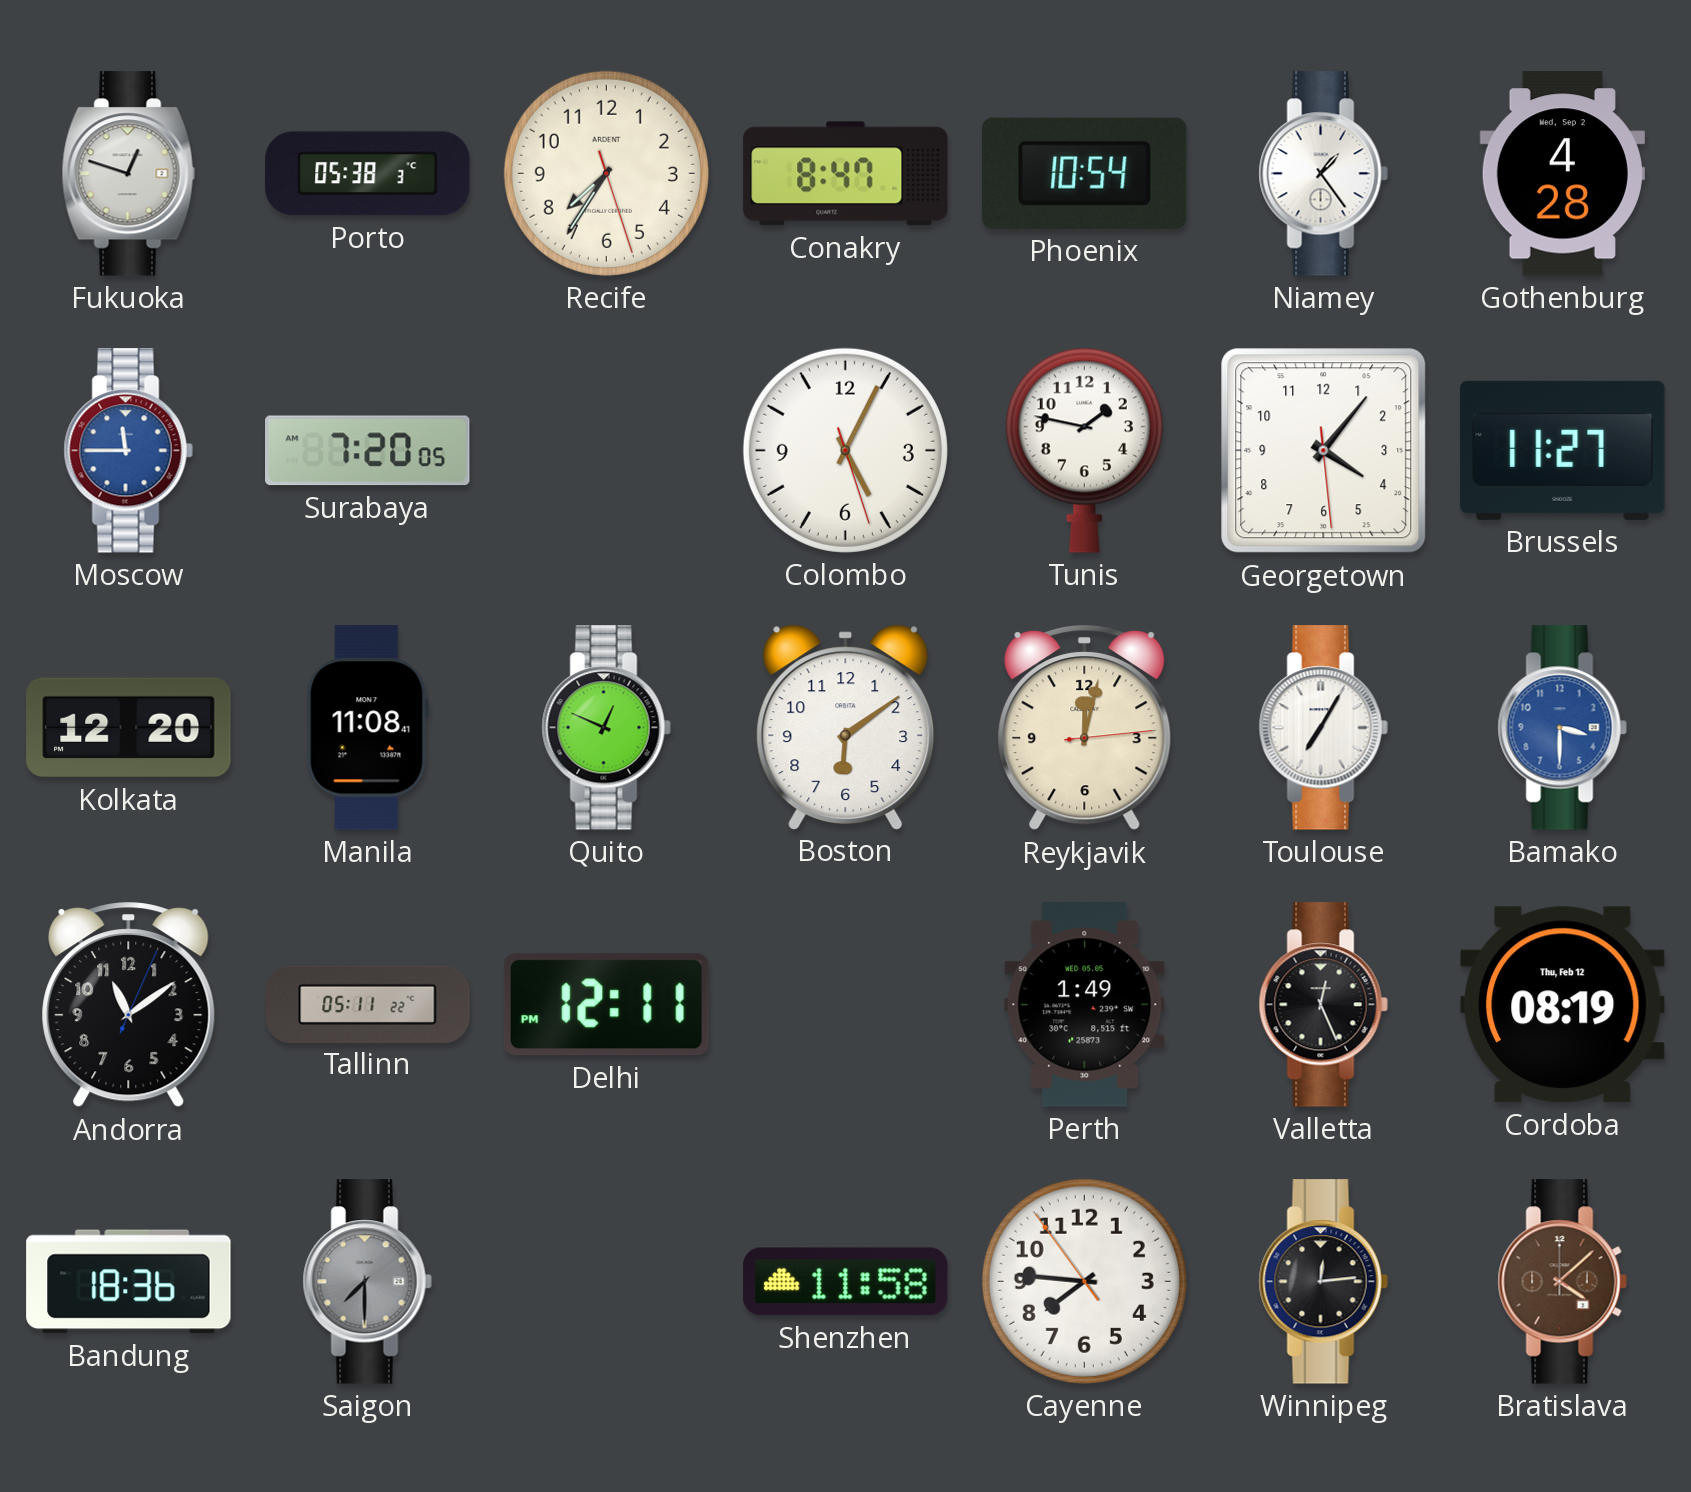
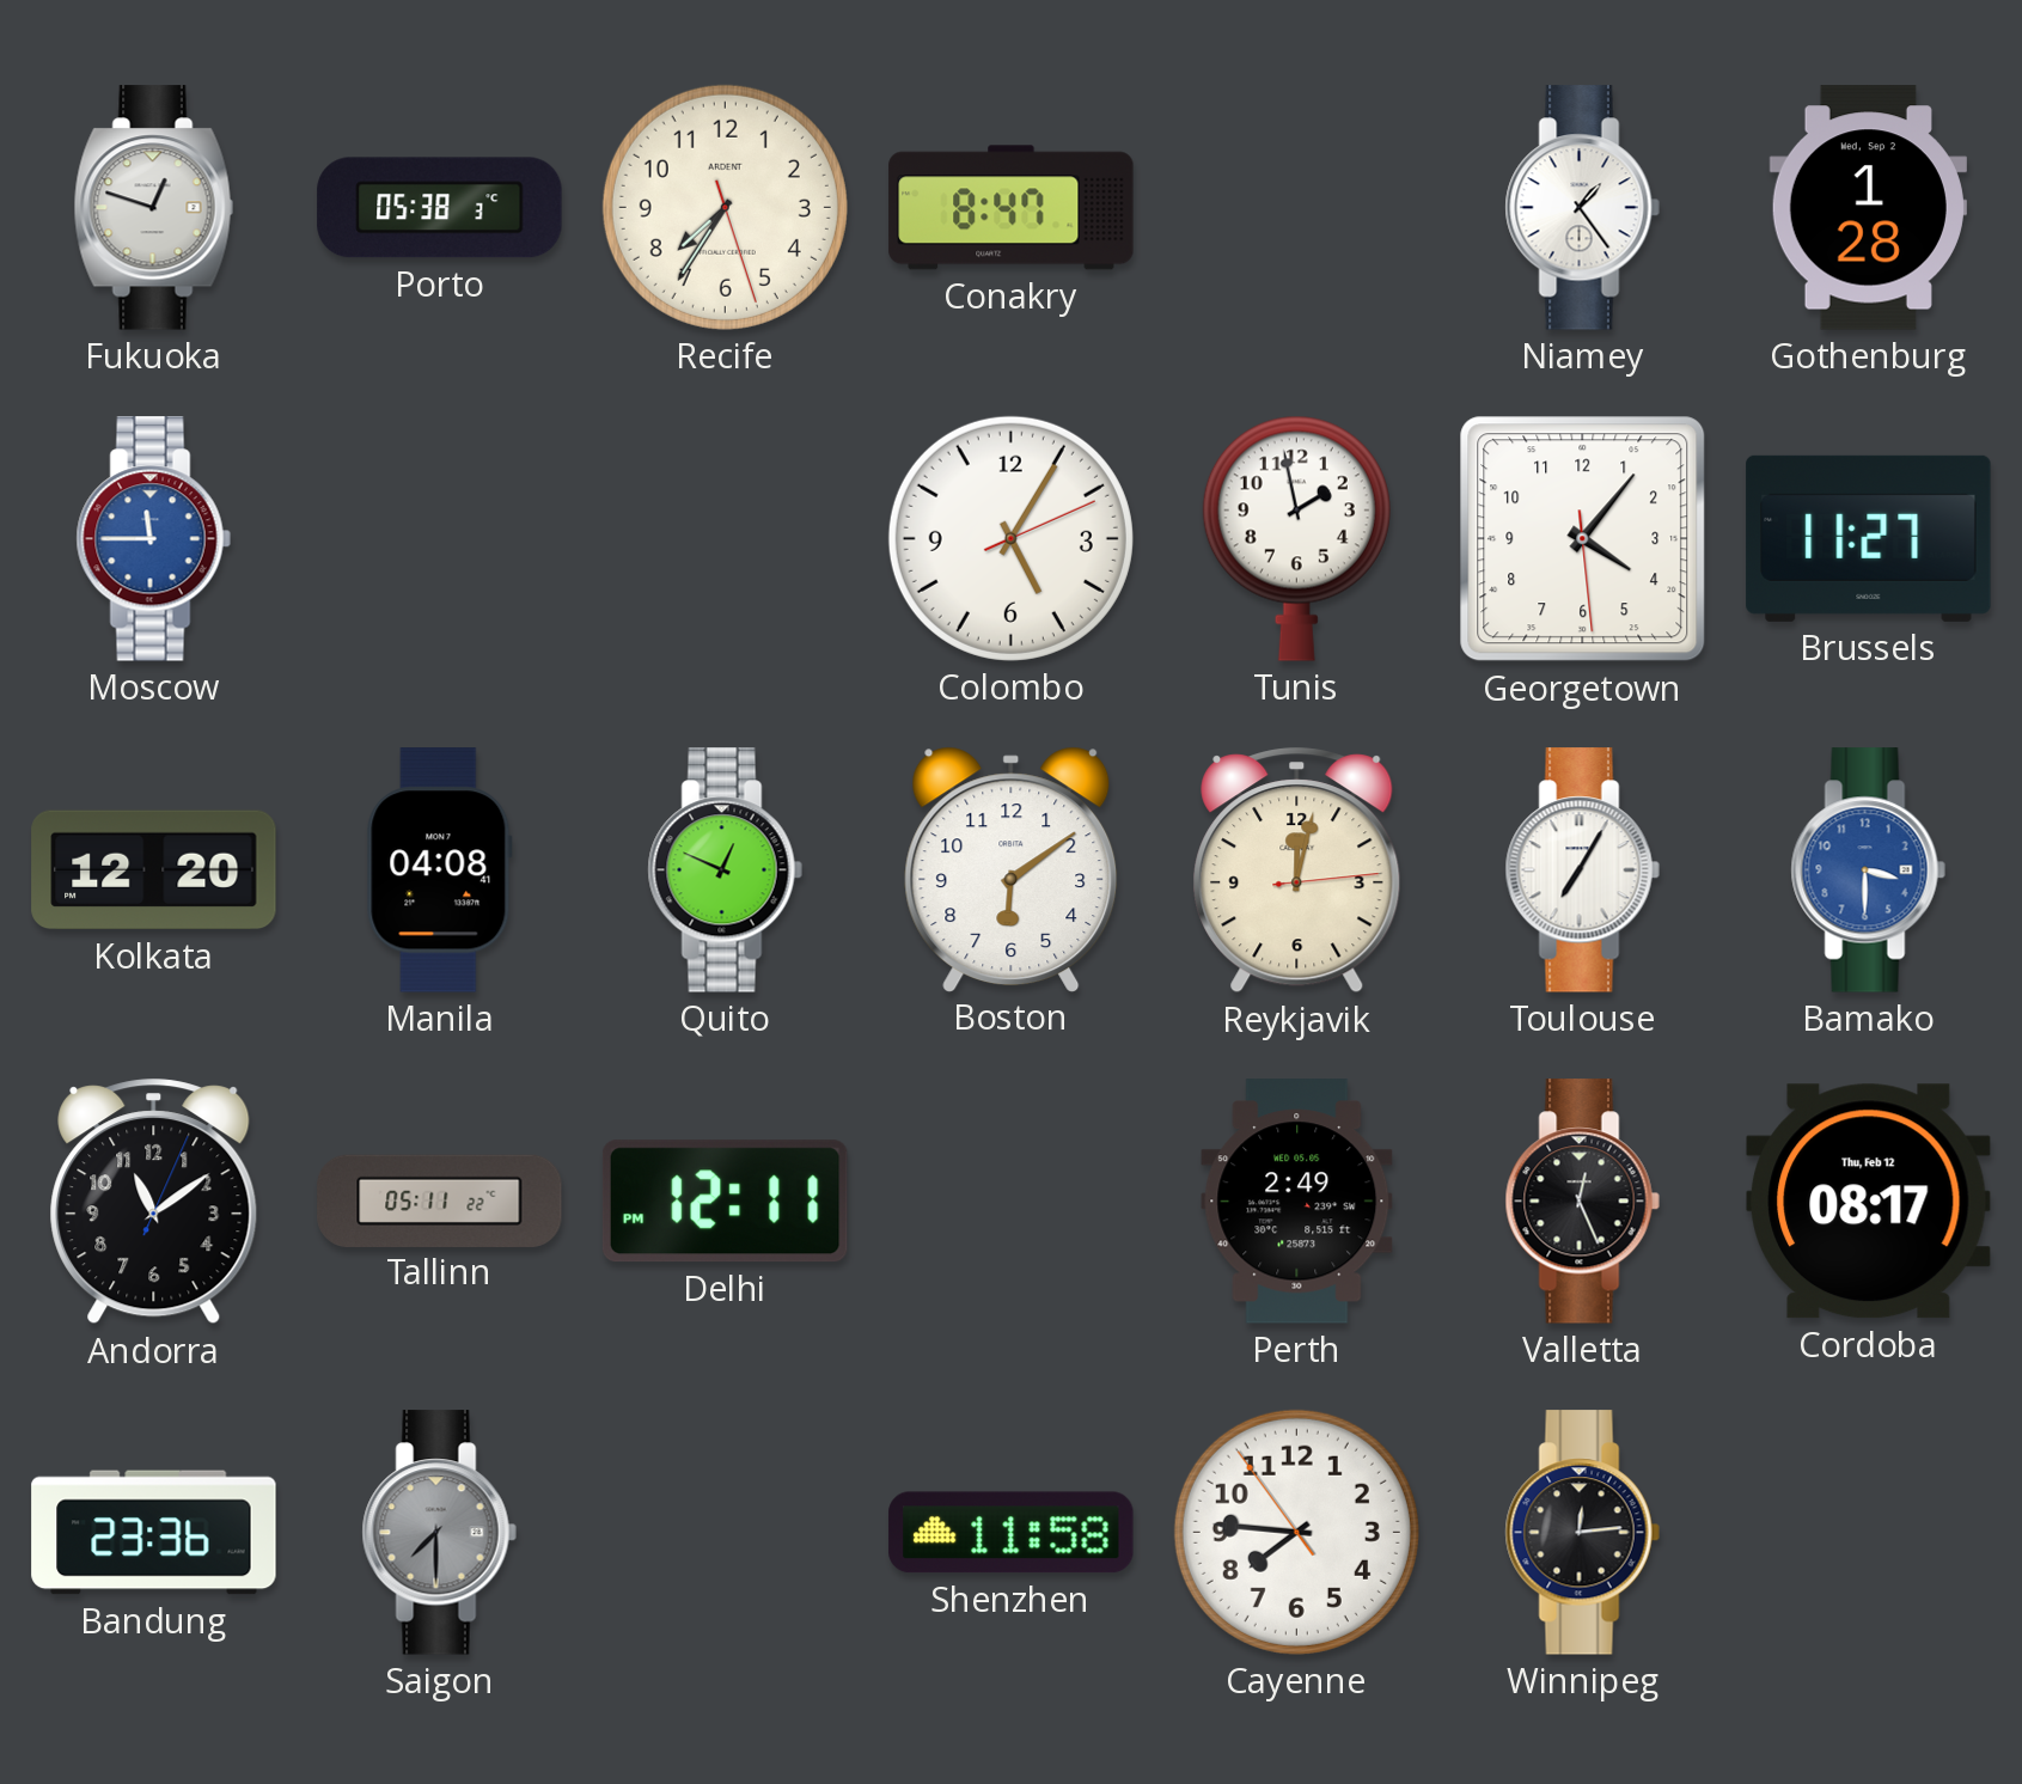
Phoenix: 10:54 -> none
Gothenburg: 4:28 -> 1:28
Surabaya: 7:20 -> none
Colombo: 5:04 -> 5:05
Tunis: 1:47 -> 1:58
Manila: 11:08 -> 04:08
Perth: 1:49 -> 2:49
Cordoba: 08:19 -> 08:17
Bandung: 18:36 -> 23:36
Bratislava: 4:08 -> none
